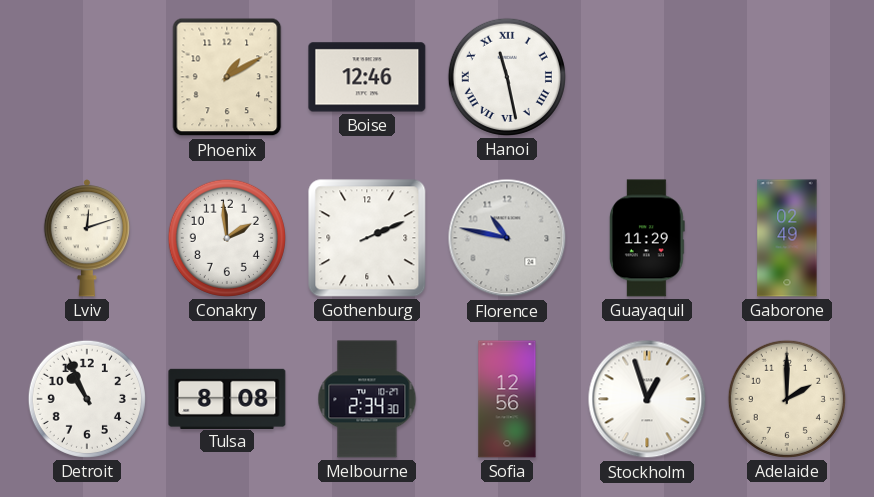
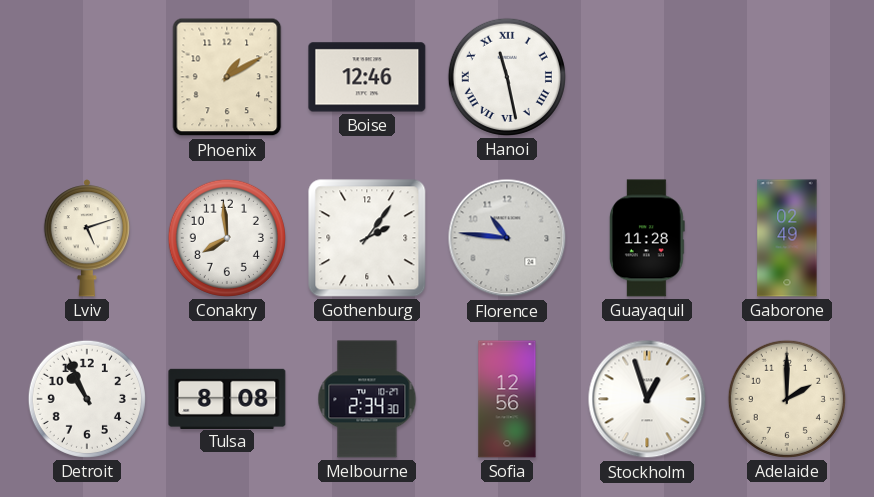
Lviv: 12:12 -> 5:12
Conakry: 1:59 -> 7:59
Gothenburg: 2:11 -> 2:06
Florence: 10:47 -> 10:46
Guayaquil: 11:29 -> 11:28
